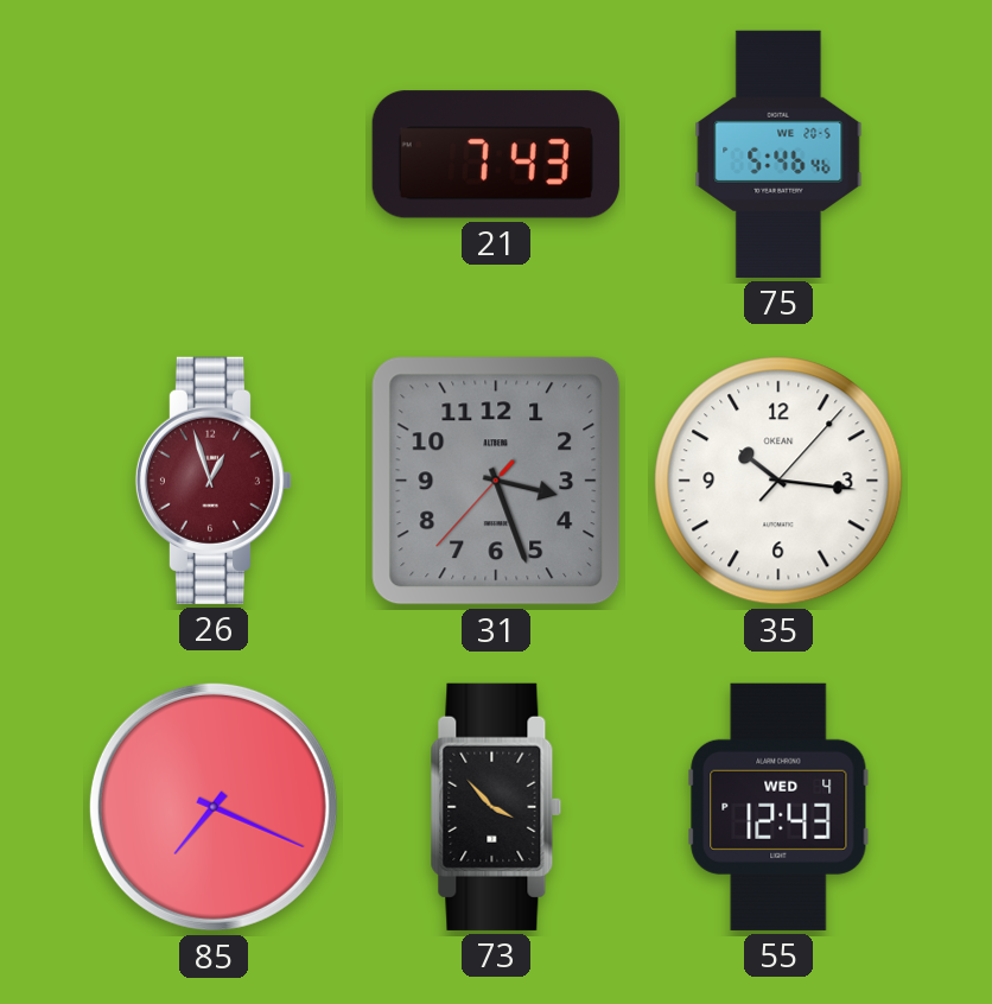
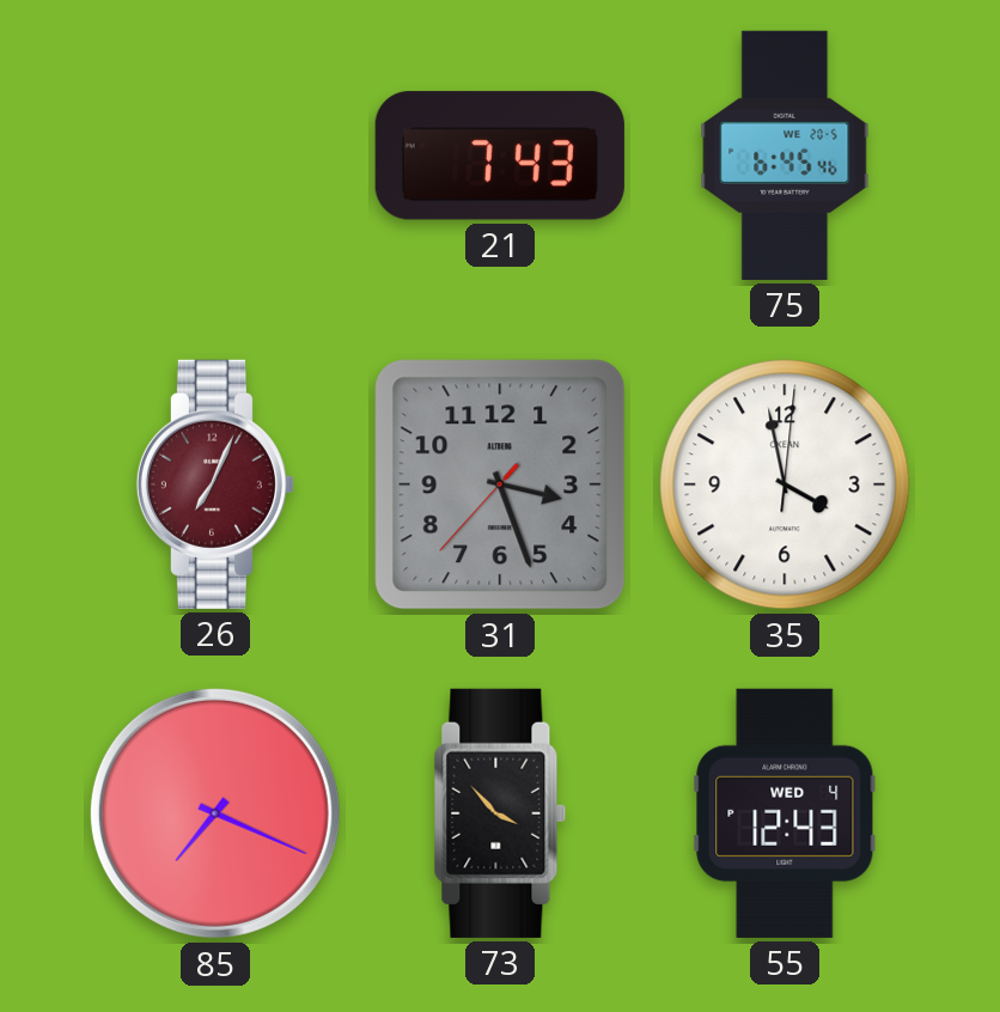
75: 5:46 -> 6:45
26: 12:57 -> 7:04
35: 10:16 -> 3:58
